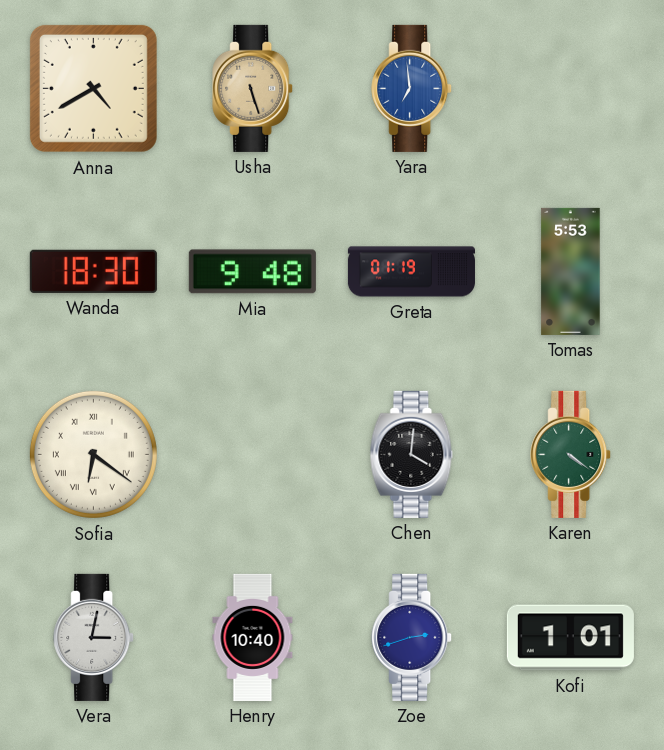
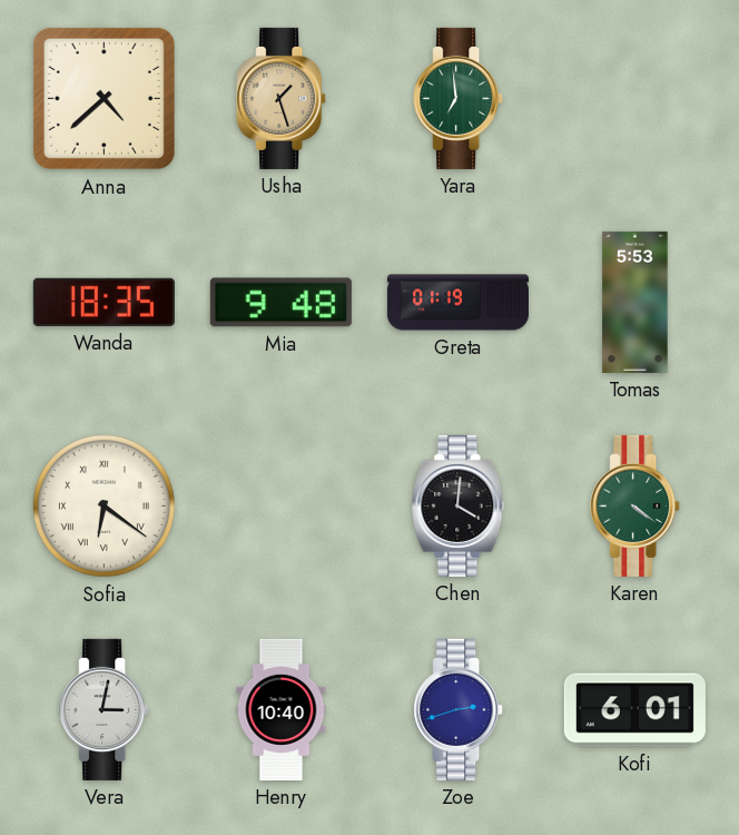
Anna: 4:40 -> 4:38
Usha: 5:27 -> 1:27
Yara dial: blue -> green
Wanda: 18:30 -> 18:35
Kofi: 1:01 -> 6:01
